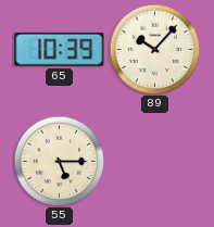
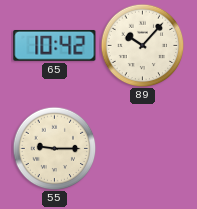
65: 10:39 -> 10:42
55: 5:15 -> 9:15
